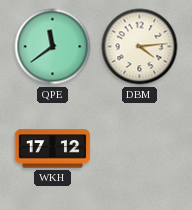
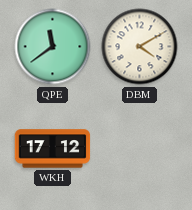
DBM: 4:14 -> 4:10
